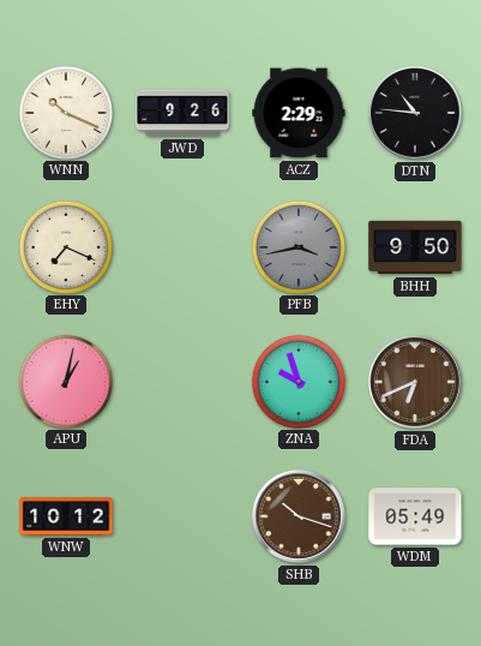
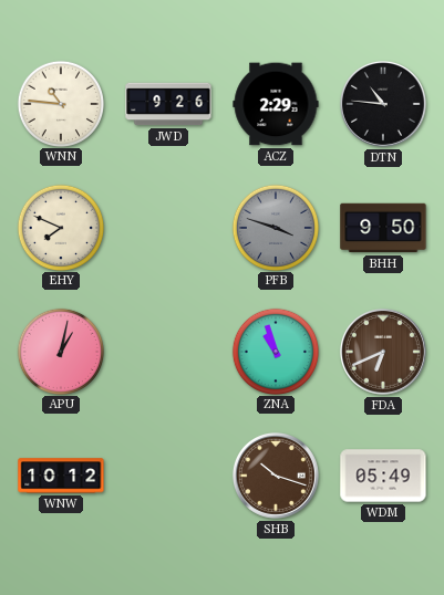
WNN: 10:19 -> 10:46
EHY: 7:19 -> 7:49
PFB: 3:43 -> 3:48
ZNA: 9:57 -> 10:57
